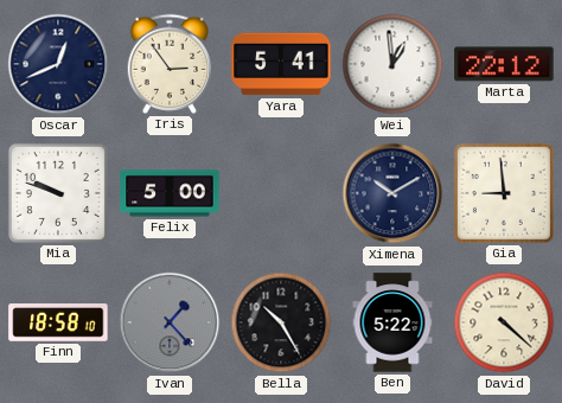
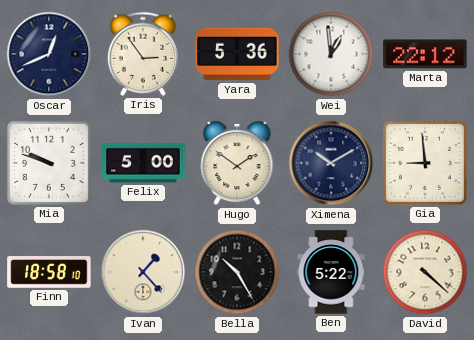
Yara: 5:41 -> 5:36
Hugo: none -> 1:51
Ivan dial: grey -> cream
